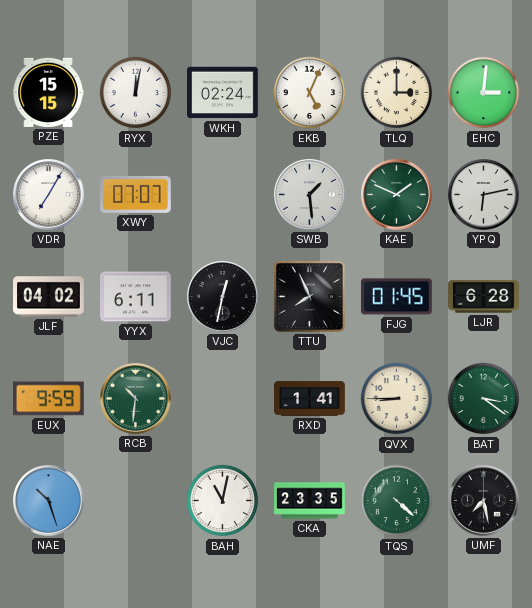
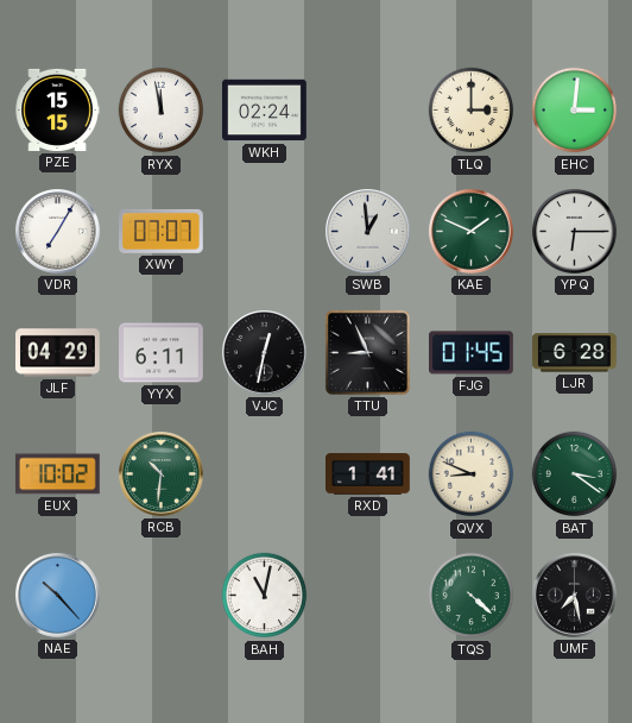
RYX: 12:02 -> 11:58
EKB: 5:04 -> none
SWB: 1:29 -> 12:59
YPQ: 6:13 -> 6:15
JLF: 04:02 -> 04:29
TTU: 7:56 -> 8:56
EUX: 9:59 -> 10:02
QVX: 8:45 -> 8:49
NAE: 10:27 -> 10:23
CKA: 23:35 -> none
